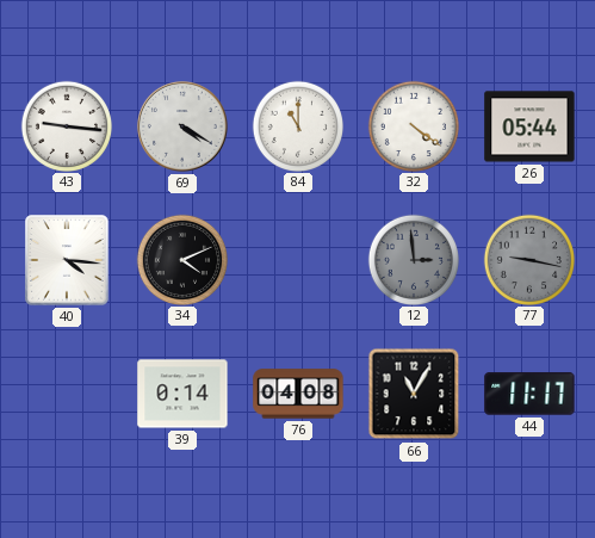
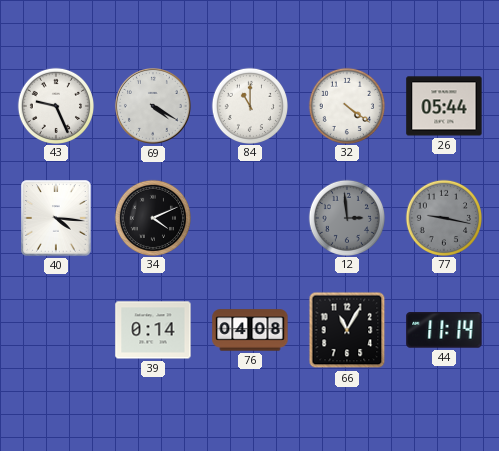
43: 9:16 -> 9:26
44: 11:17 -> 11:14
